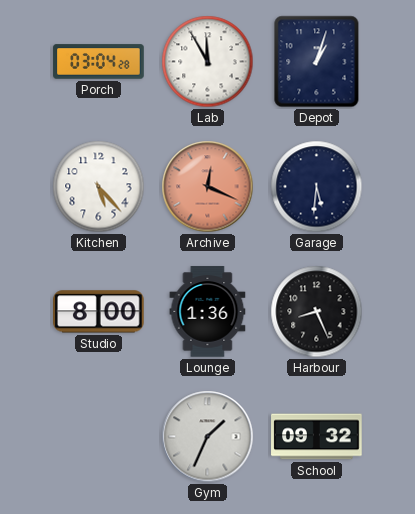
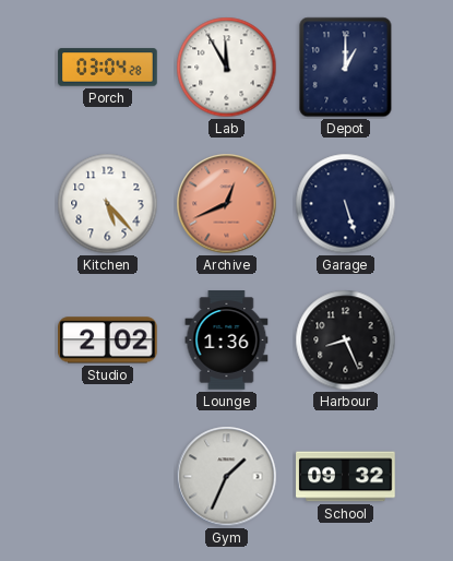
Depot: 1:03 -> 1:00
Archive: 12:19 -> 12:41
Garage: 5:31 -> 5:27
Studio: 8:00 -> 2:02
